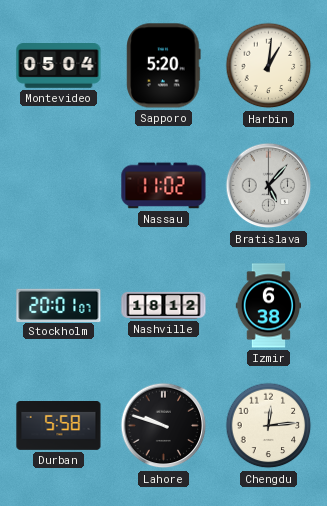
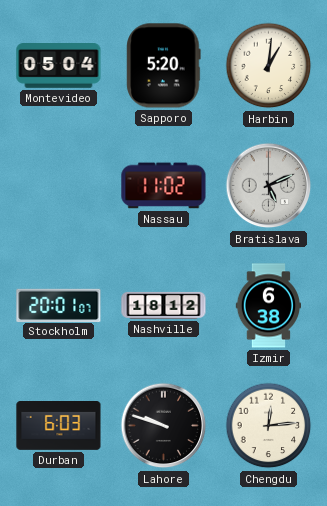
Bratislava: 5:07 -> 5:11
Durban: 5:58 -> 6:03
